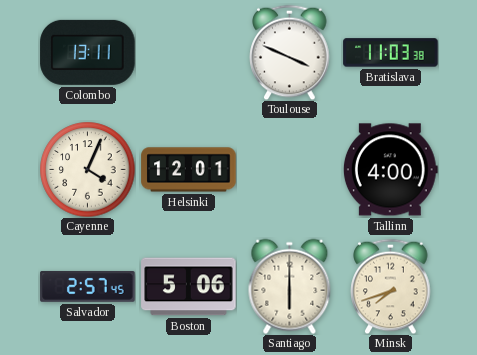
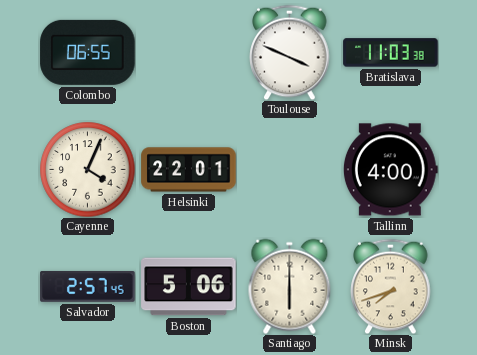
Colombo: 13:11 -> 06:55
Helsinki: 12:01 -> 22:01
